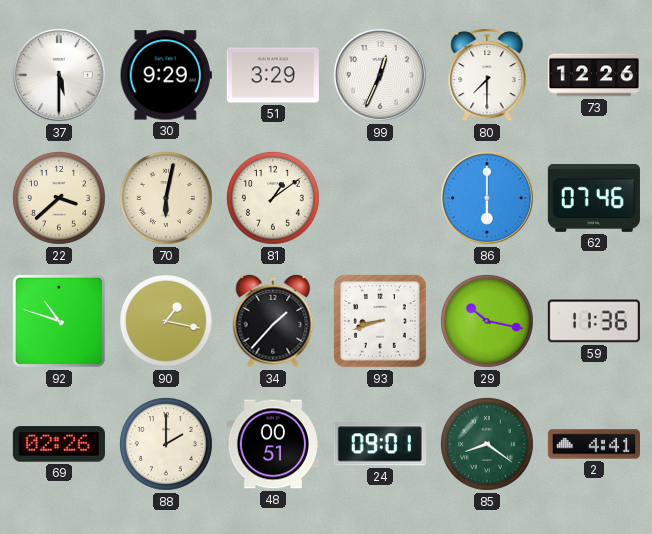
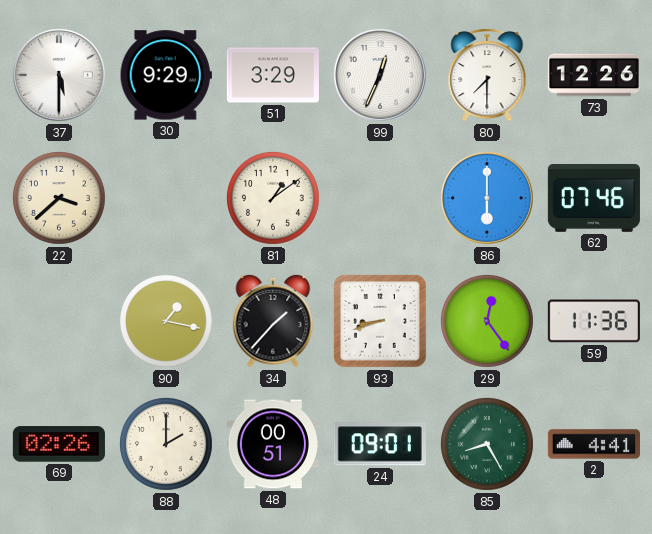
70: 6:02 -> none
92: 10:48 -> none
29: 10:17 -> 12:24
85: 8:21 -> 8:25
